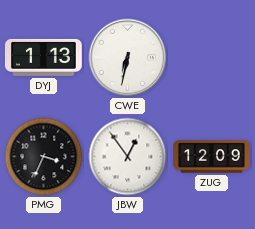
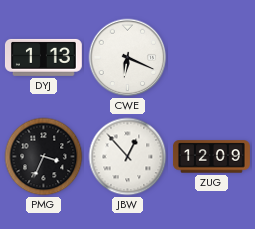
CWE: 6:32 -> 6:19
JBW: 12:54 -> 12:53
